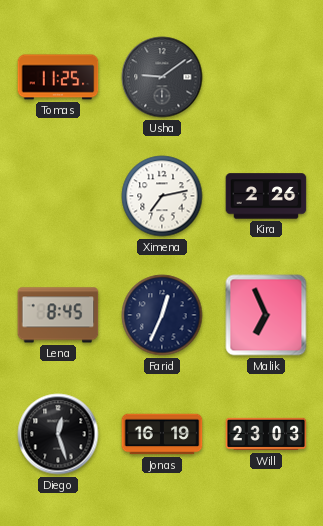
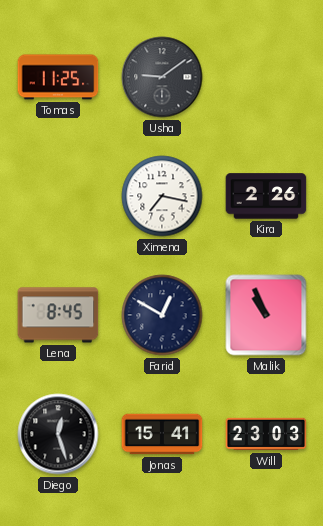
Ximena: 7:13 -> 7:17
Farid: 12:34 -> 12:50
Malik: 6:56 -> 10:56
Jonas: 16:19 -> 15:41
